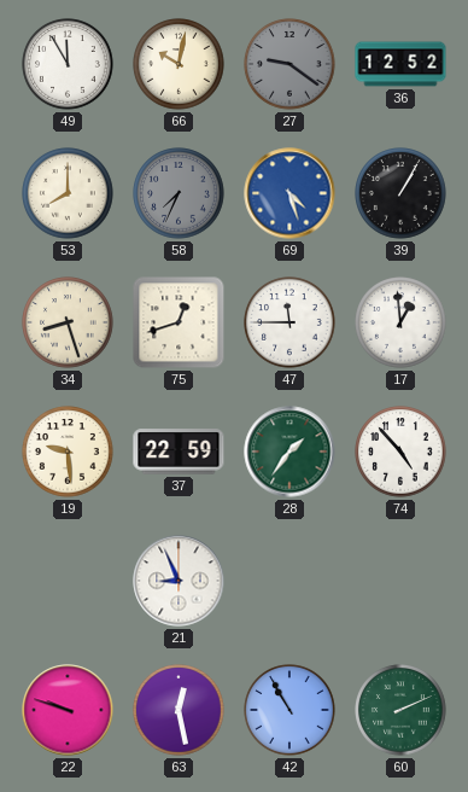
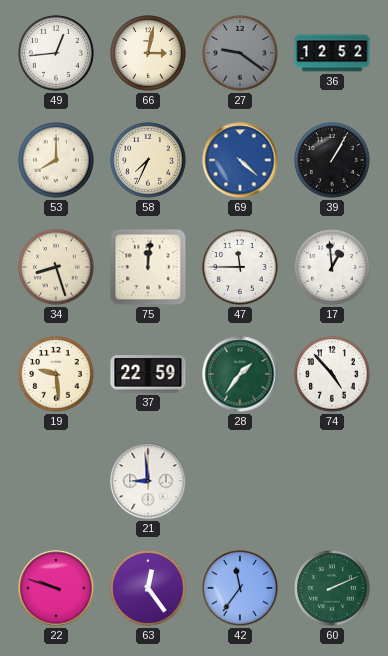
49: 11:55 -> 12:44
66: 10:02 -> 3:02
58 dial: grey -> cream
69: 4:27 -> 4:22
75: 12:42 -> 12:01
21: 8:56 -> 8:59
63: 12:28 -> 12:24
42: 10:55 -> 11:36
